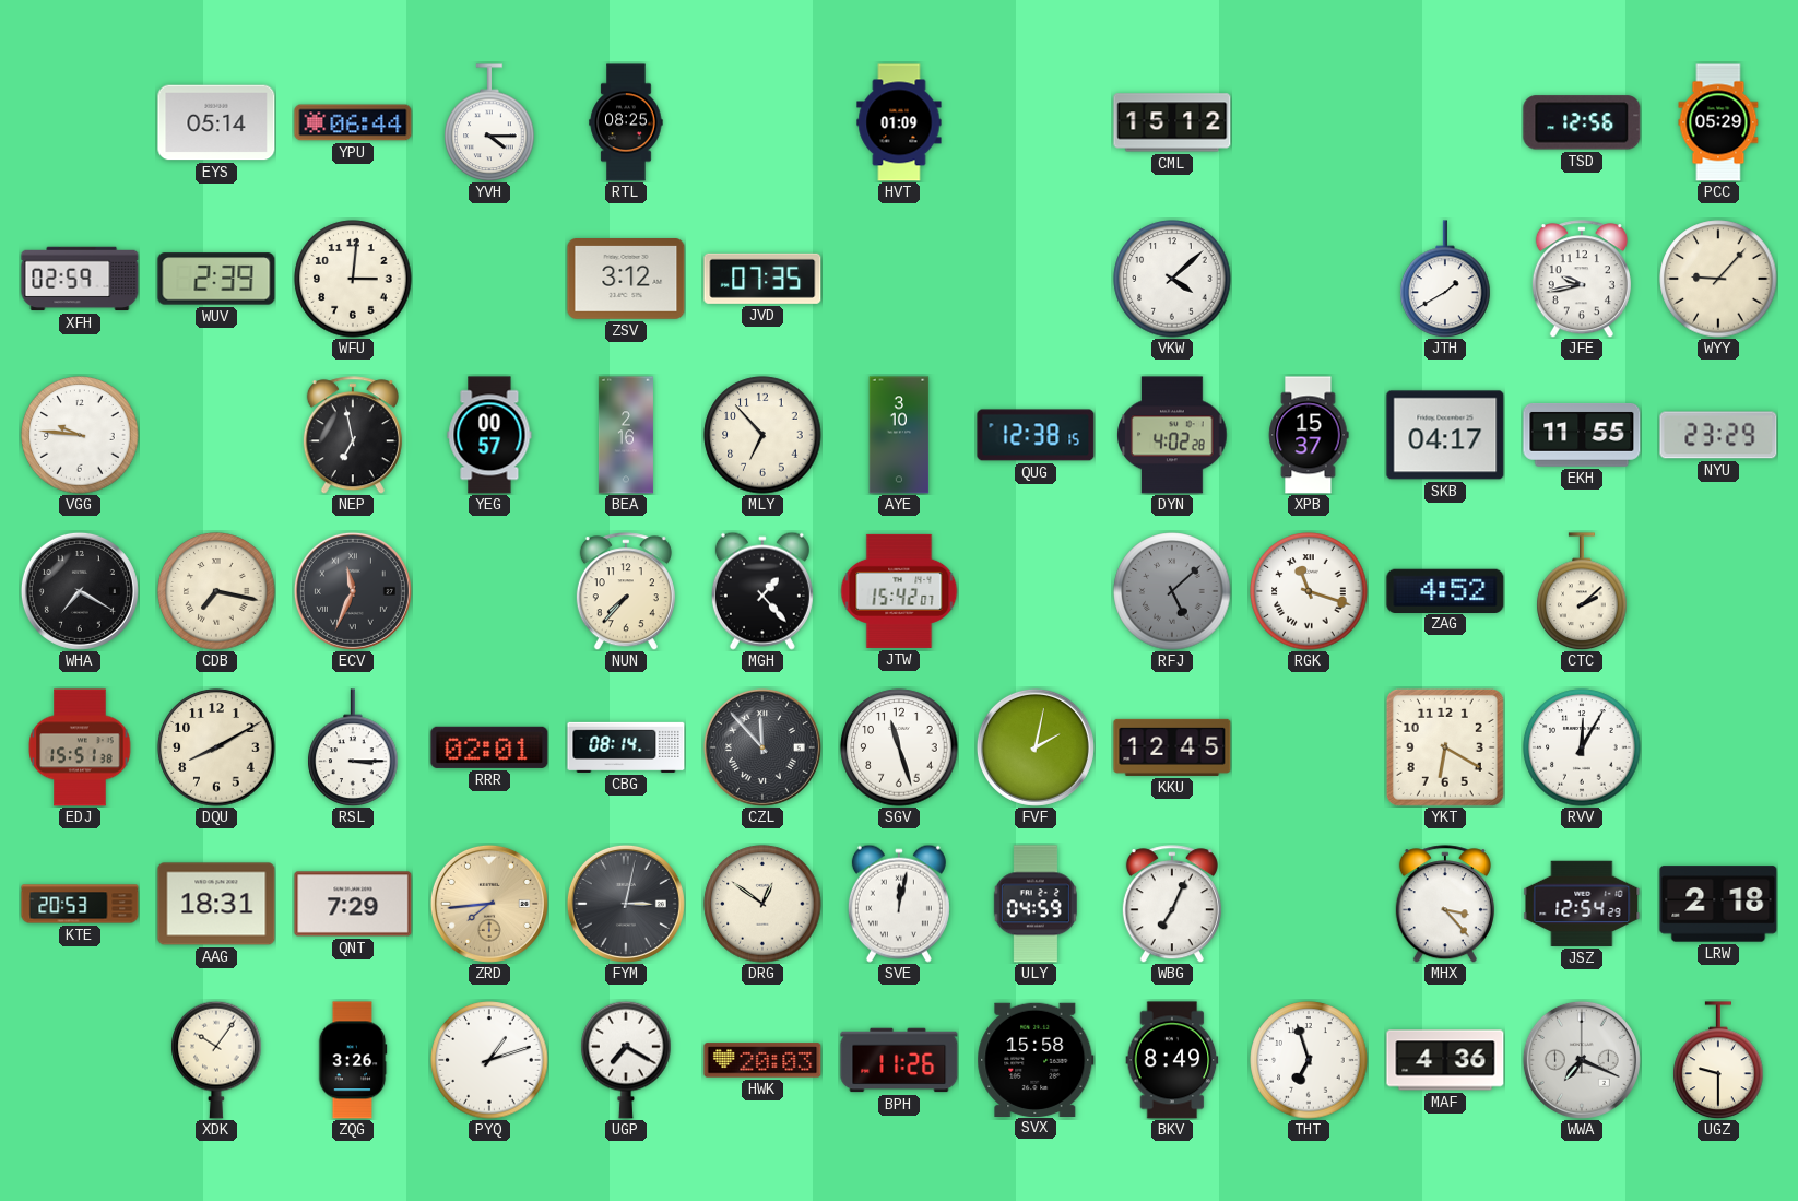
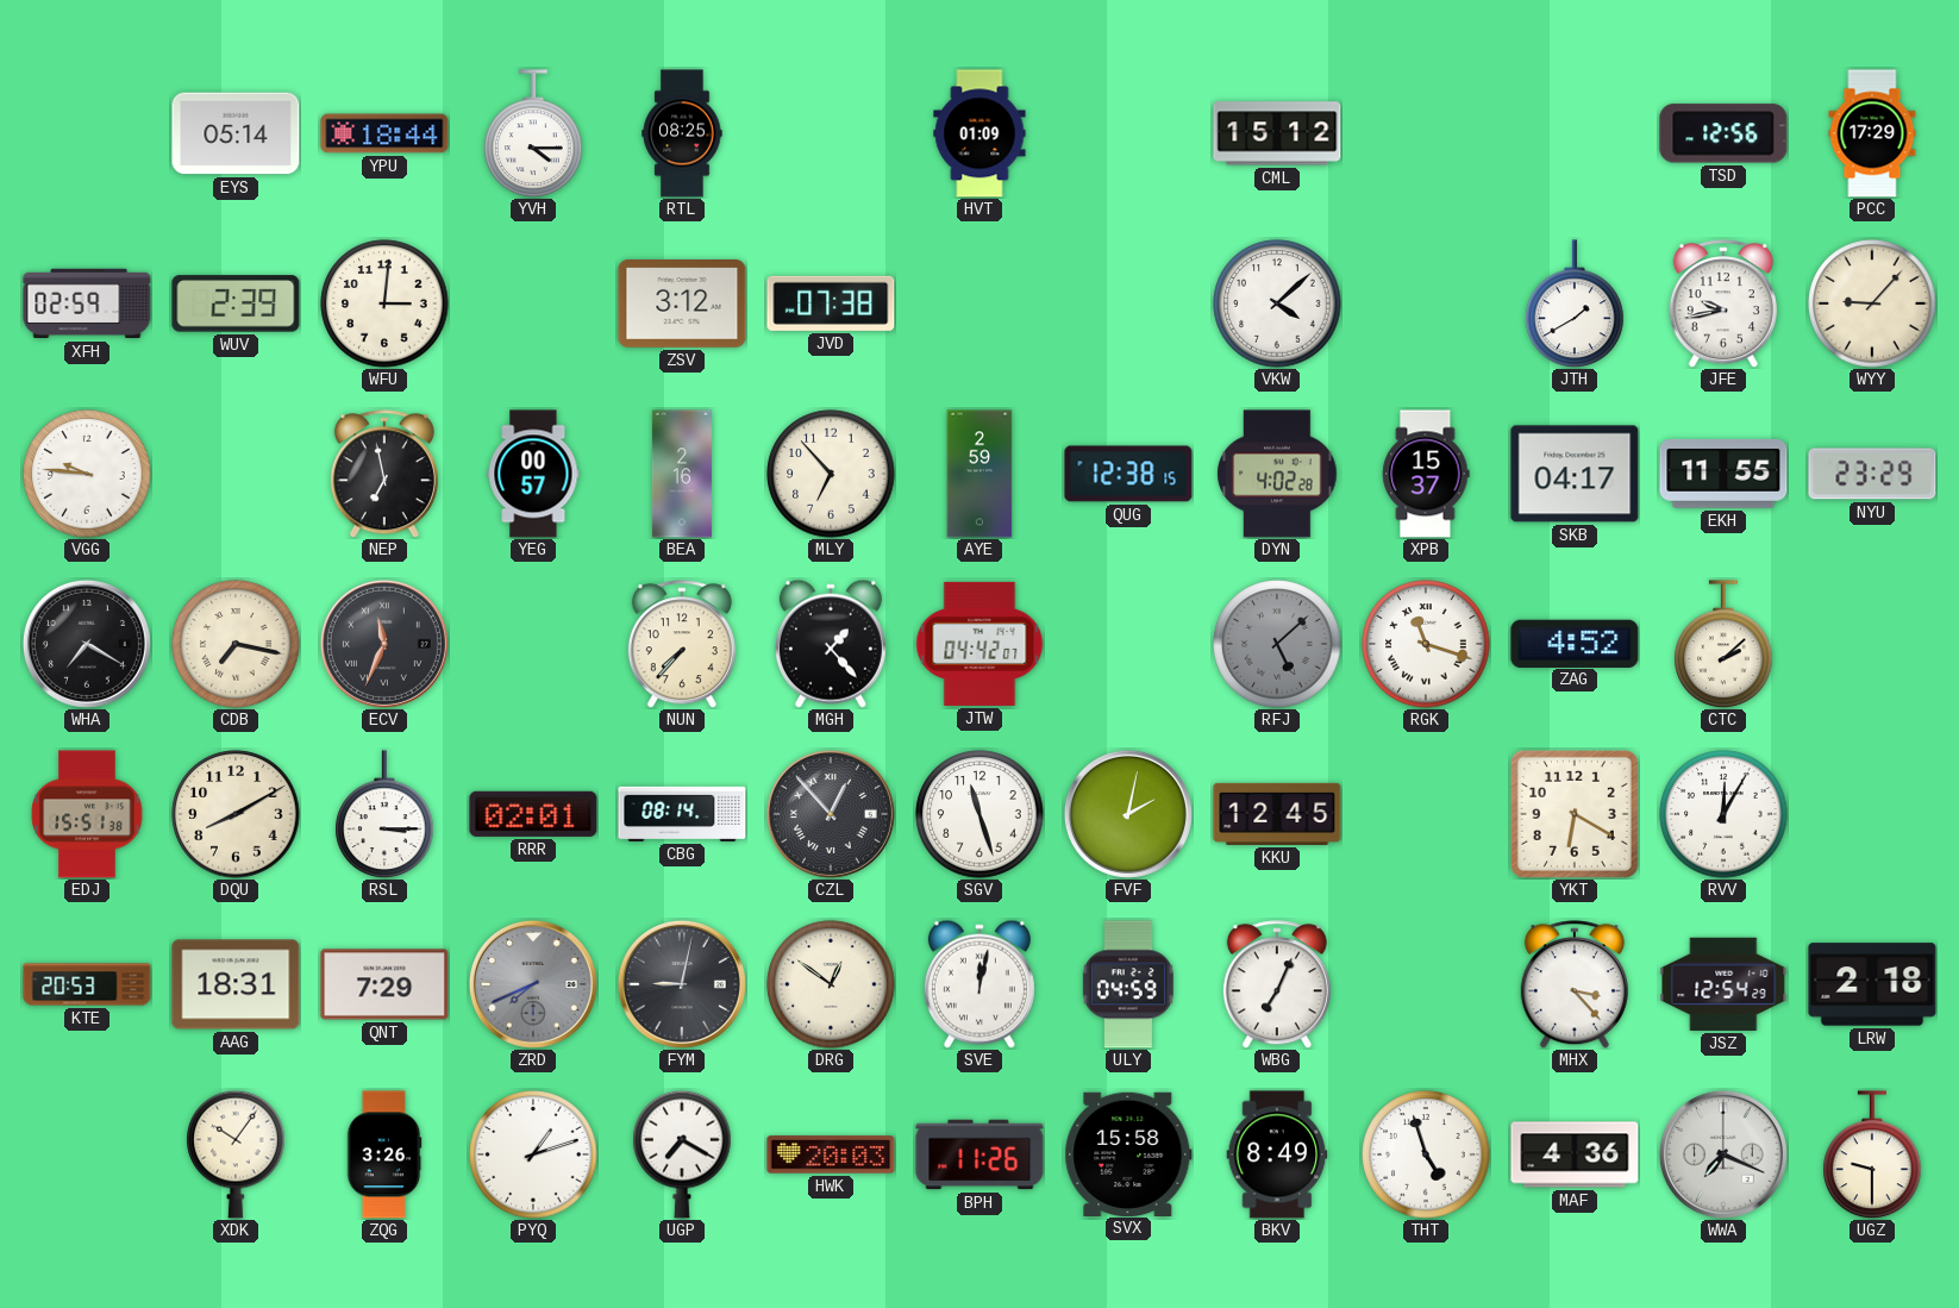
YPU: 06:44 -> 18:44
PCC: 05:29 -> 17:29
JVD: 07:35 -> 07:38
AYE: 3:10 -> 2:59
JTW: 15:42 -> 04:42
CZL: 11:53 -> 12:53
ZRD: 7:44 -> 7:41
ZRD dial: champagne -> grey
FYM: 3:02 -> 9:02
THT: 6:57 -> 4:57
